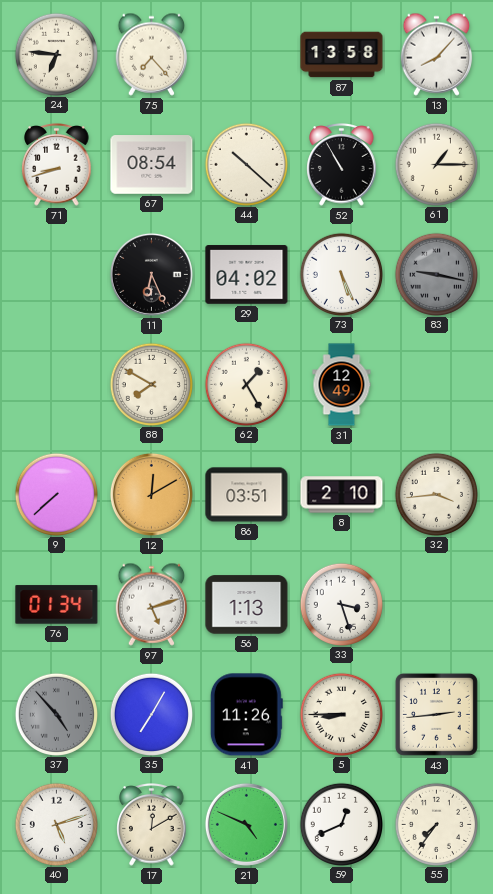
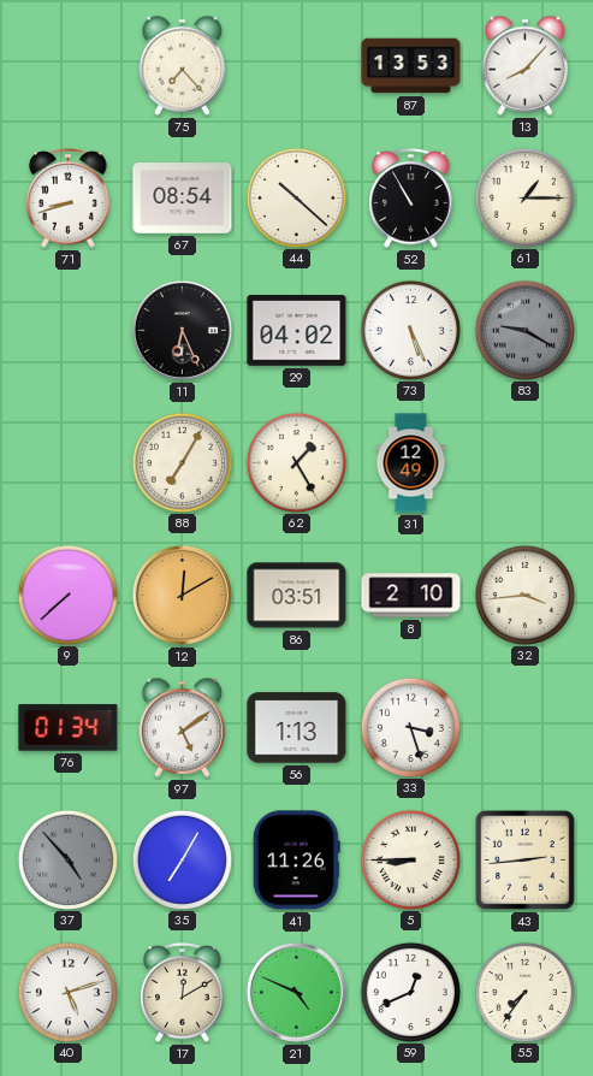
24: 6:46 -> none
87: 13:58 -> 13:53
83: 9:17 -> 9:20
88: 7:50 -> 7:05
97: 5:12 -> 5:09
